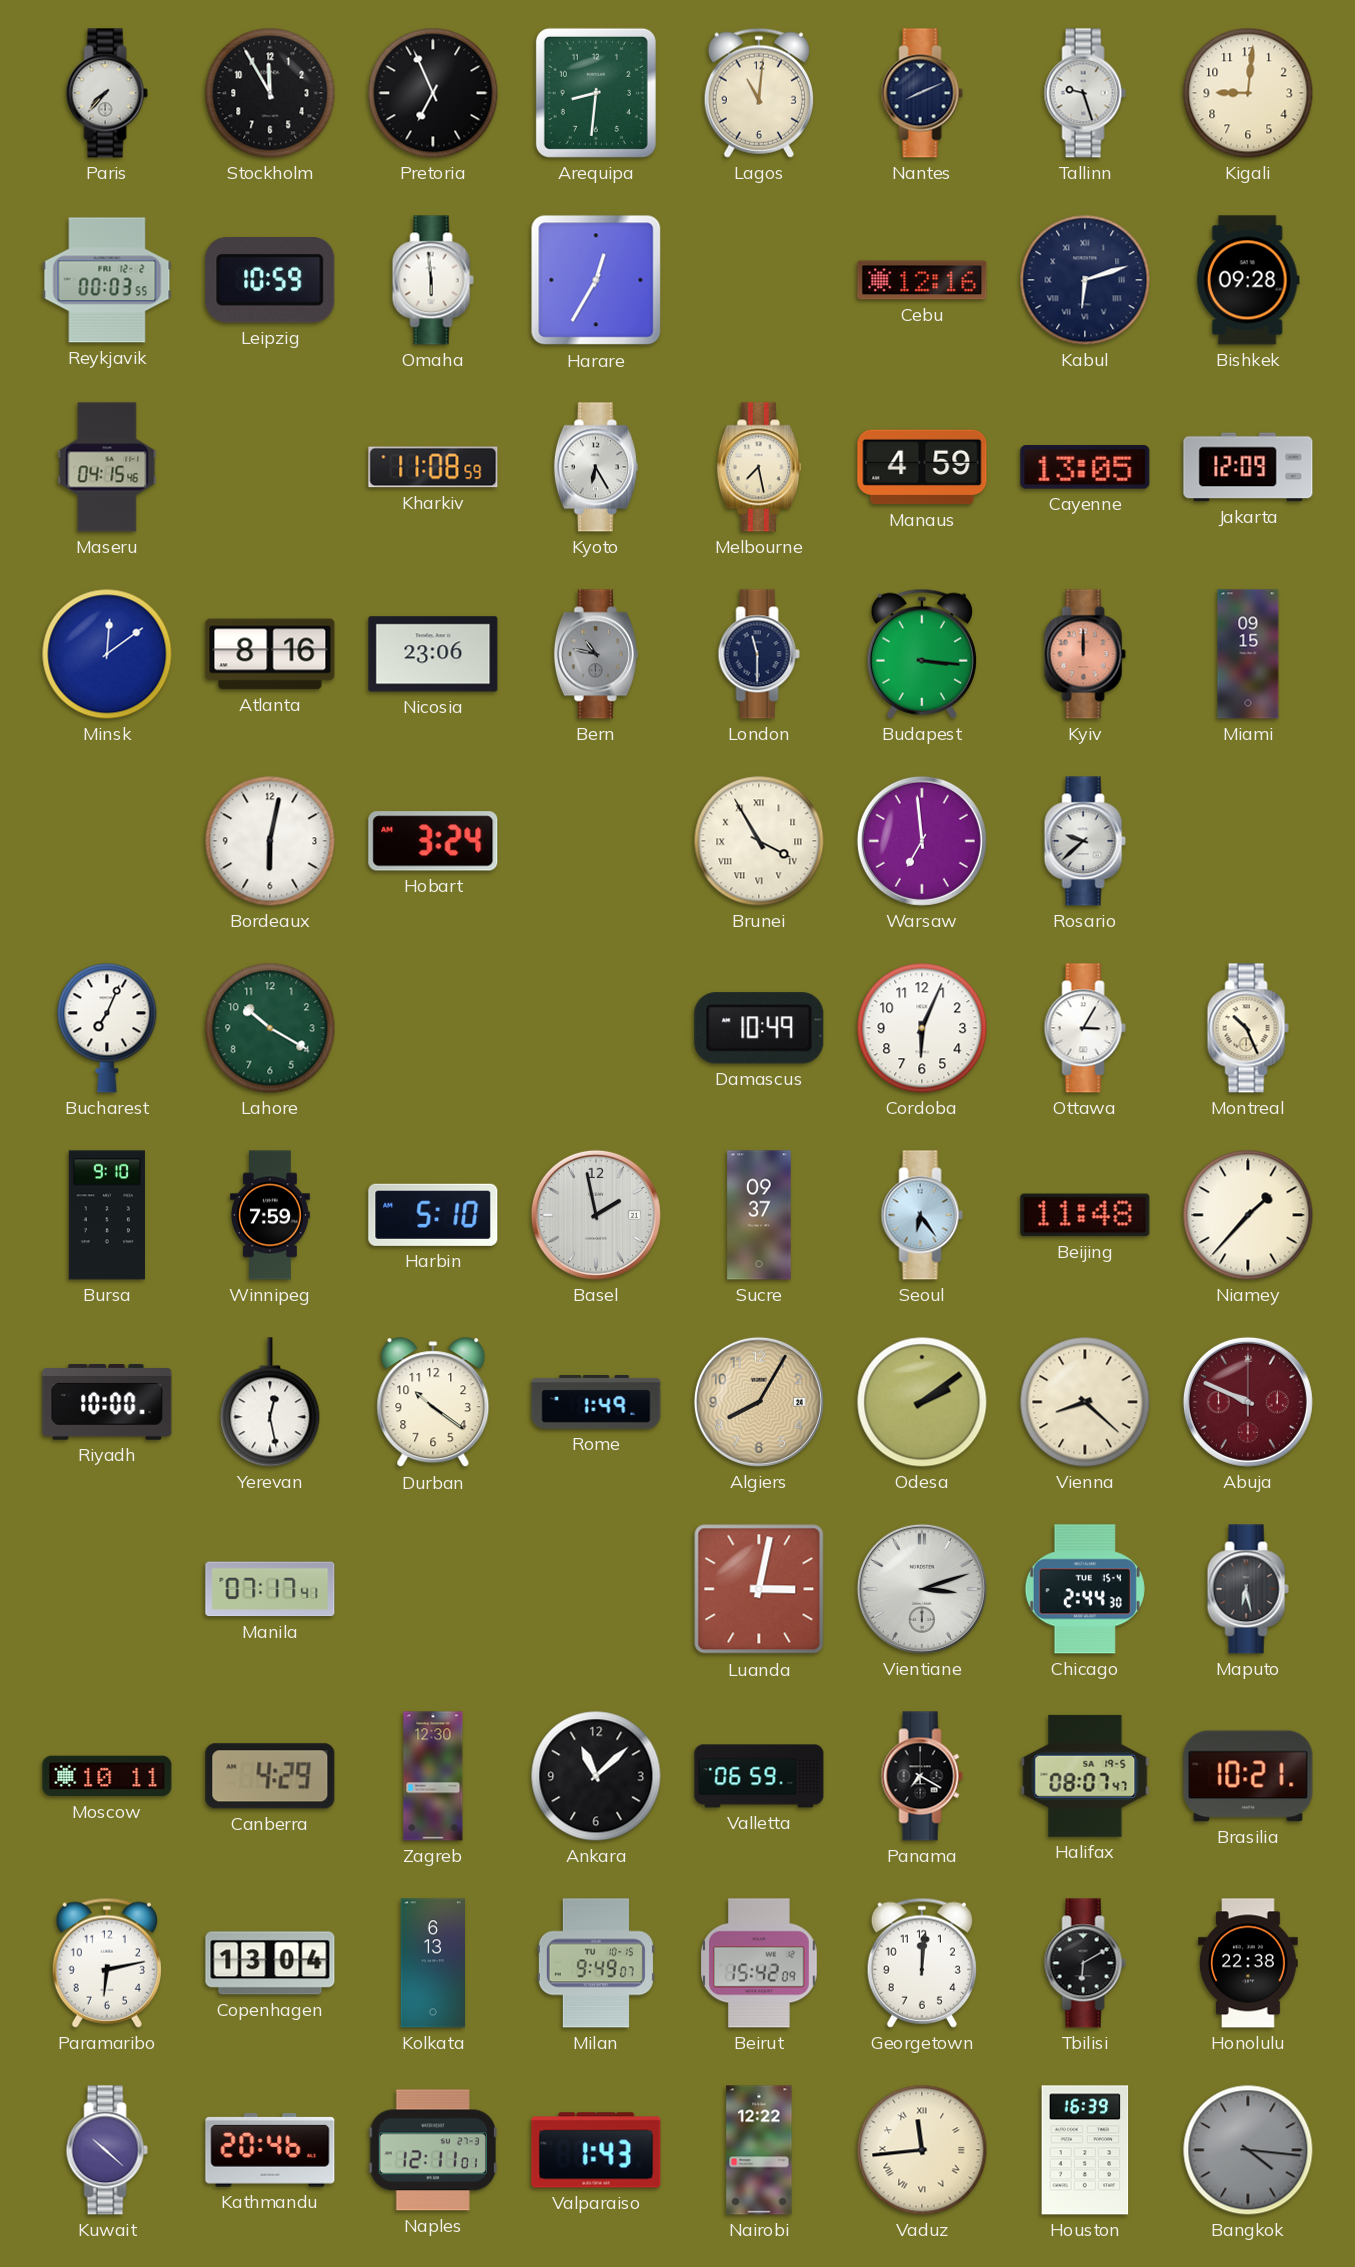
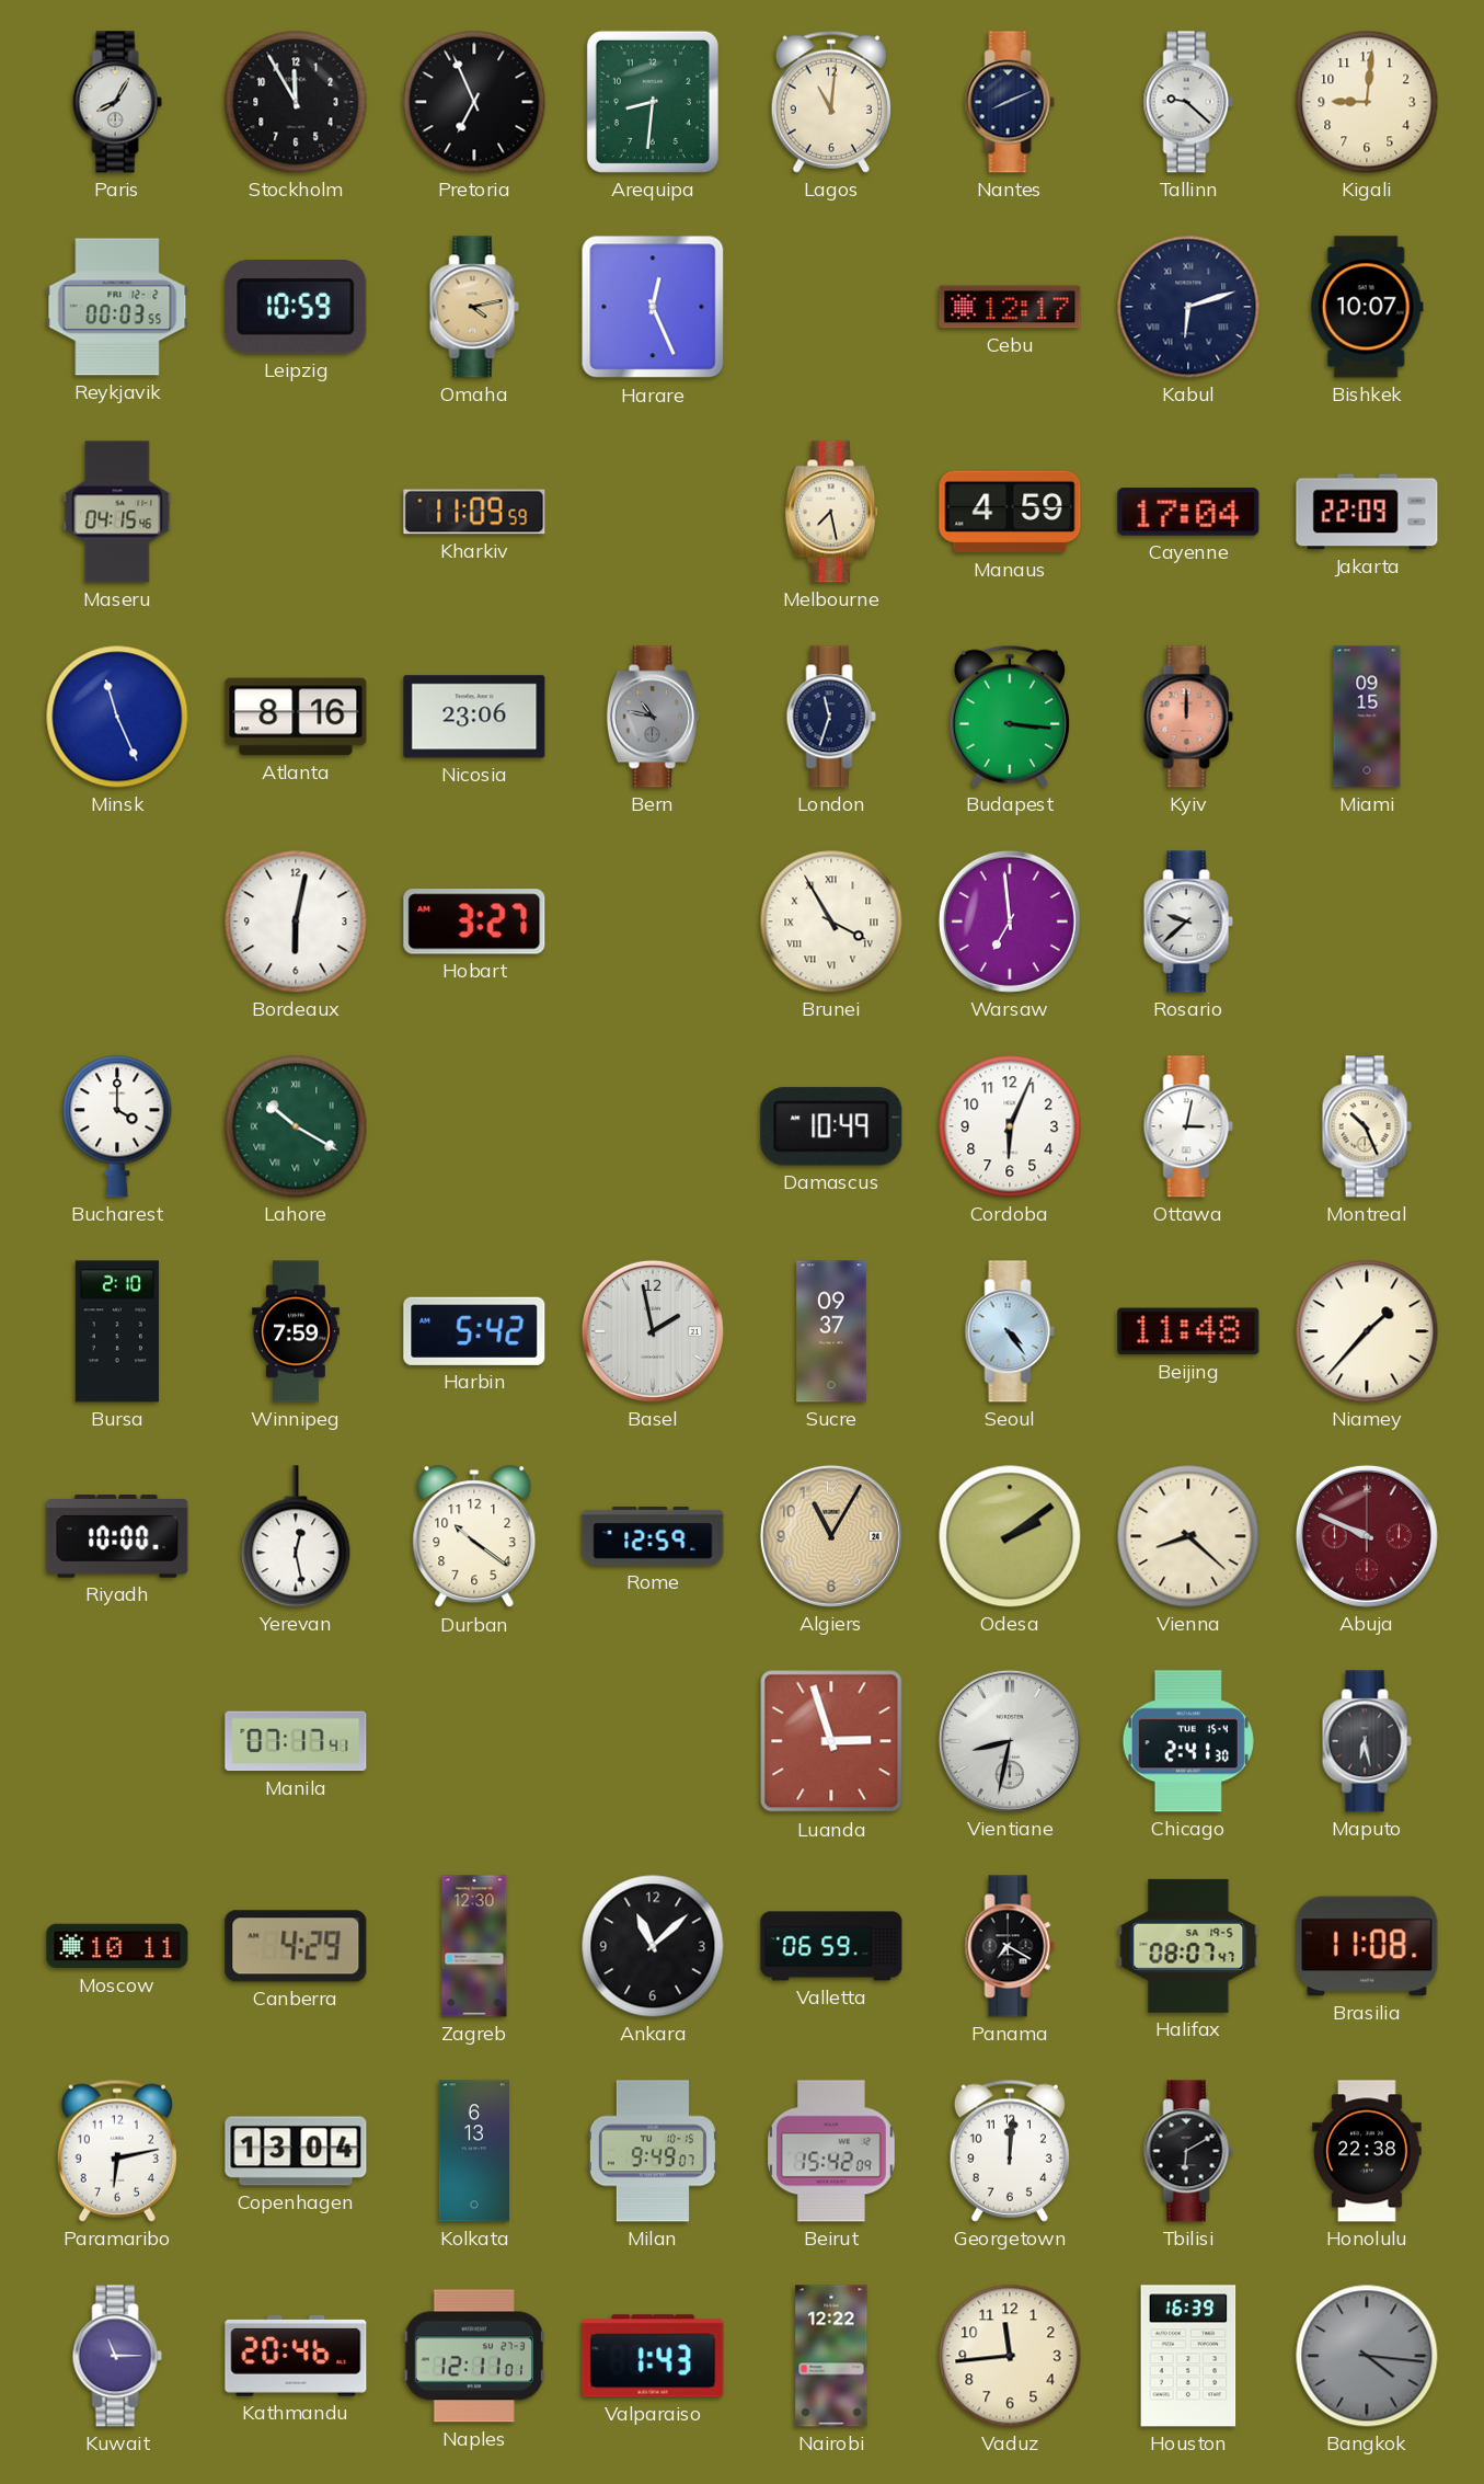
Paris: 7:37 -> 8:05
Tallinn: 9:27 -> 9:22
Omaha: 5:59 -> 4:13
Omaha dial: white -> champagne
Harare: 12:35 -> 12:26
Cebu: 12:16 -> 12:17
Bishkek: 09:28 -> 10:07
Kharkiv: 11:08 -> 11:09
Kyoto: 6:25 -> none
Cayenne: 13:05 -> 17:04
Jakarta: 12:09 -> 22:09
Minsk: 12:09 -> 11:26
London: 11:30 -> 11:33
Hobart: 3:24 -> 3:27
Bucharest: 7:04 -> 4:00
Lahore numerals: Arabic -> Roman
Ottawa: 3:05 -> 3:02
Bursa: 9:10 -> 2:10
Harbin: 5:10 -> 5:42
Seoul: 6:24 -> 4:24
Rome: 1:49 -> 12:59
Algiers: 8:05 -> 11:05
Luanda: 3:02 -> 2:57
Vientiane: 3:12 -> 8:32
Chicago: 2:44 -> 2:41
Brasilia: 10:21 -> 11:08
Kuwait: 10:22 -> 11:15
Vaduz numerals: Roman -> Arabic
